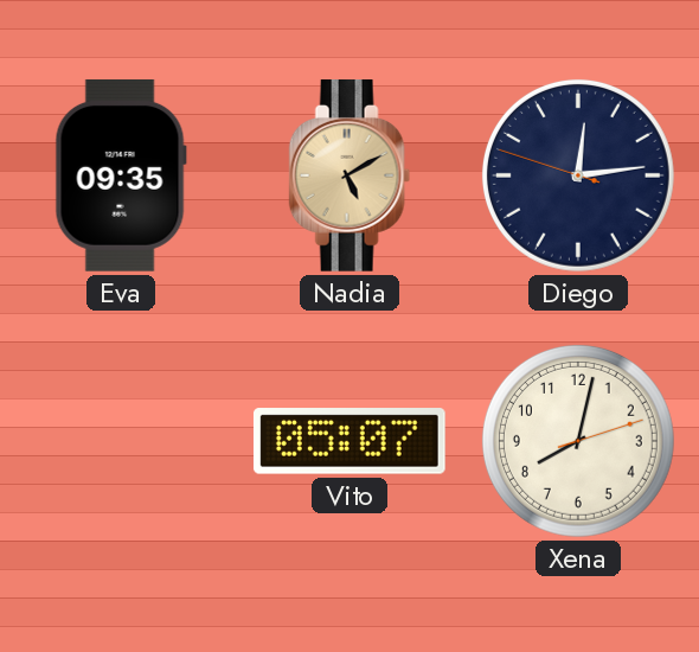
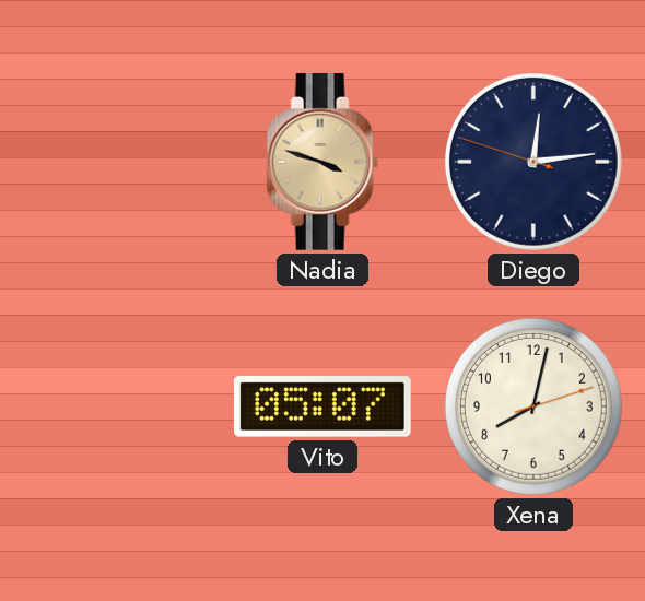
Eva: 09:35 -> none
Nadia: 5:10 -> 3:48
